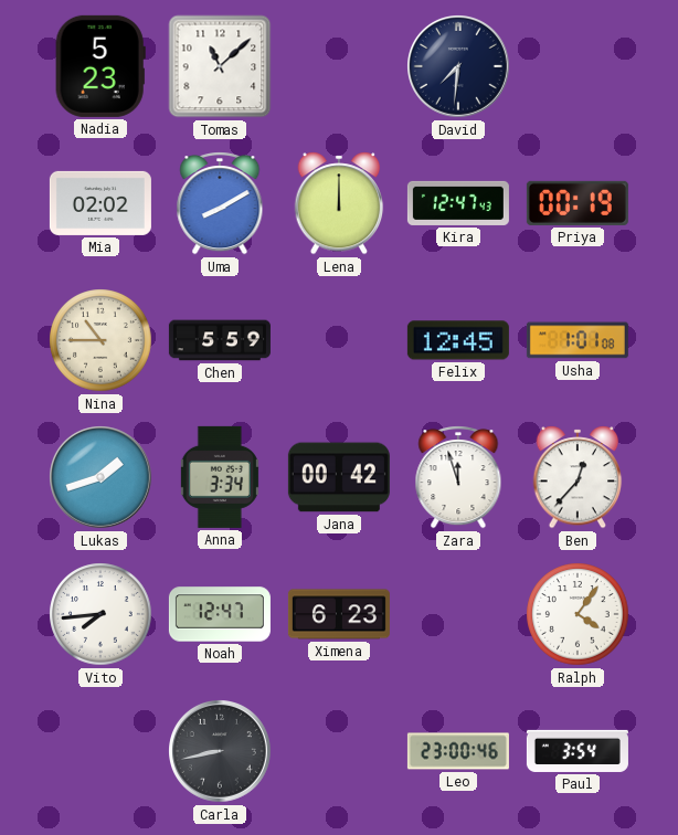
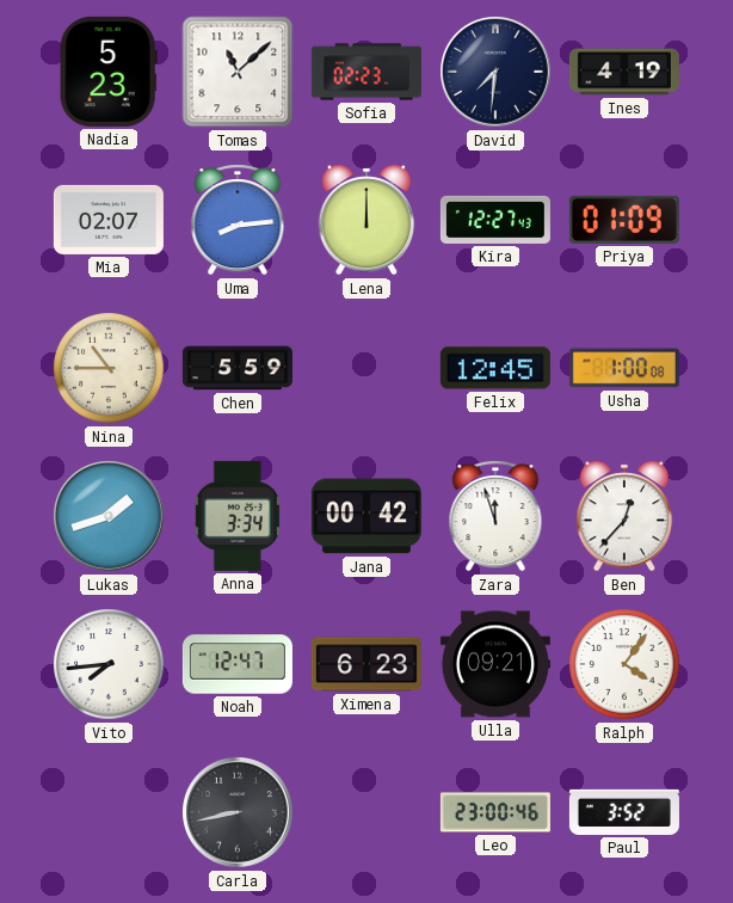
Sofia: none -> 02:23
Ines: none -> 4:19
Mia: 02:02 -> 02:07
Uma: 8:10 -> 8:14
Kira: 12:47 -> 12:27
Priya: 00:19 -> 01:09
Usha: 1:01 -> 1:00
Ulla: none -> 09:21
Paul: 3:54 -> 3:52
